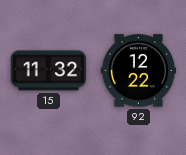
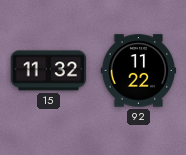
92: 12:22 -> 11:22
